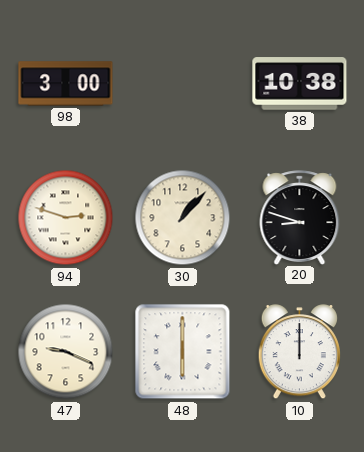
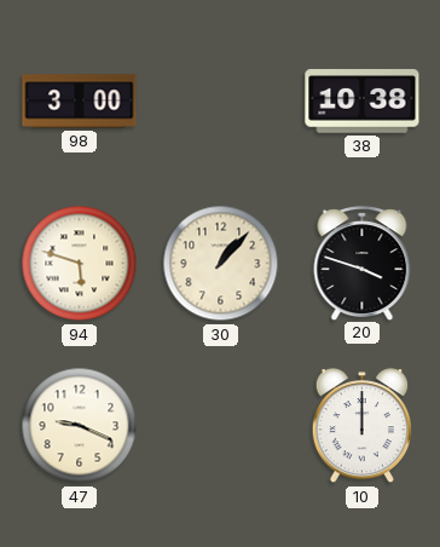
94: 2:48 -> 5:48
20: 8:48 -> 3:48
48: 6:00 -> none
